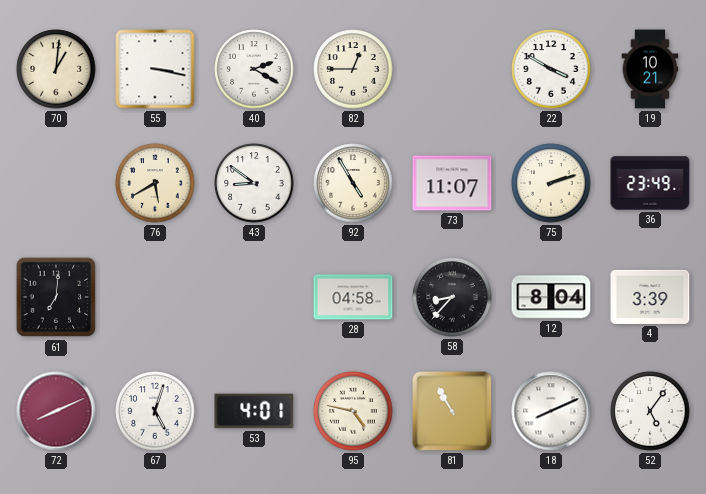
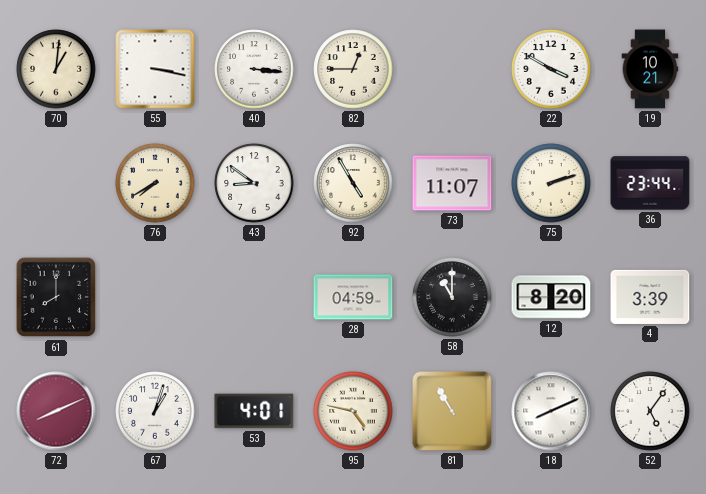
40: 2:20 -> 3:16
76: 5:40 -> 7:40
36: 23:49 -> 23:44
61: 7:01 -> 8:00
28: 04:58 -> 04:59
58: 8:37 -> 11:00
12: 8:04 -> 8:20
67: 5:03 -> 1:03
